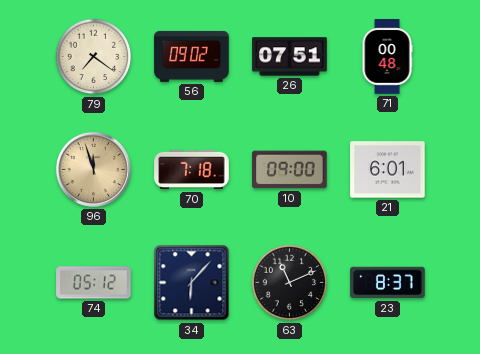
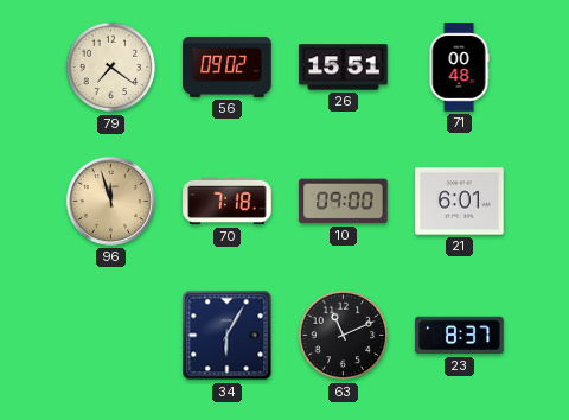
26: 07:51 -> 15:51
74: 05:12 -> none
34: 6:07 -> 6:05
